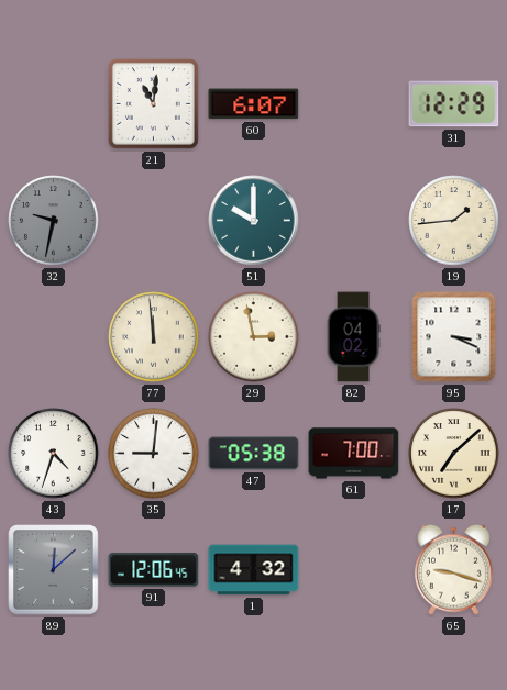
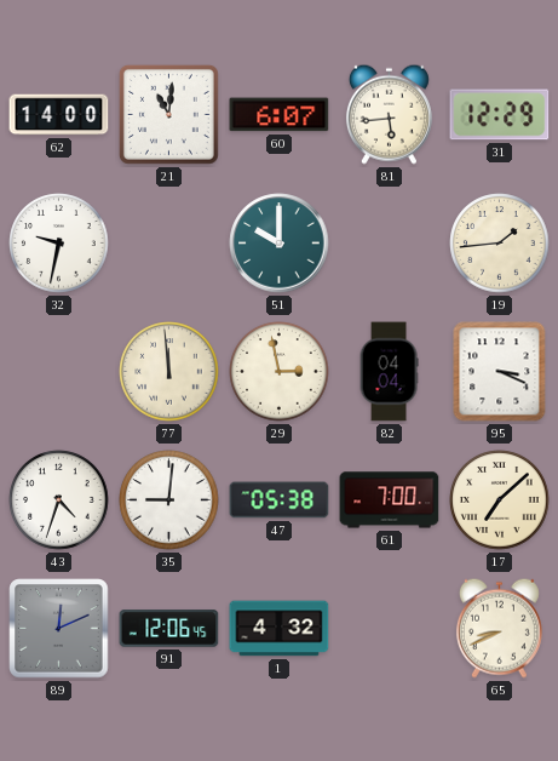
62: none -> 14:00
81: none -> 5:44
32 dial: grey -> white
82: 04:02 -> 04:04
89: 12:08 -> 12:11
65: 9:18 -> 8:41
